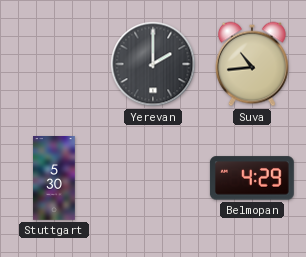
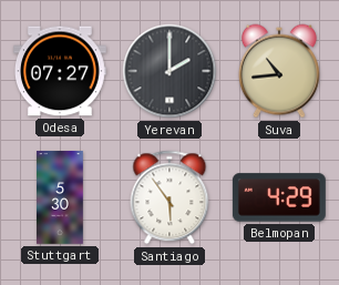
Odesa: none -> 07:27
Santiago: none -> 5:54
